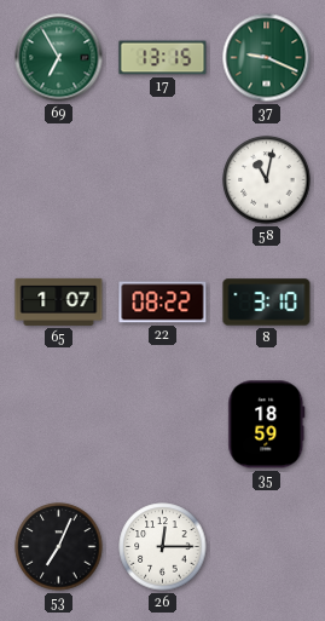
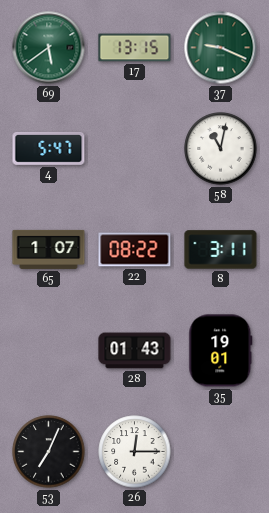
69: 6:55 -> 5:39
4: none -> 5:47
8: 3:10 -> 3:11
28: none -> 01:43
35: 18:59 -> 19:01
